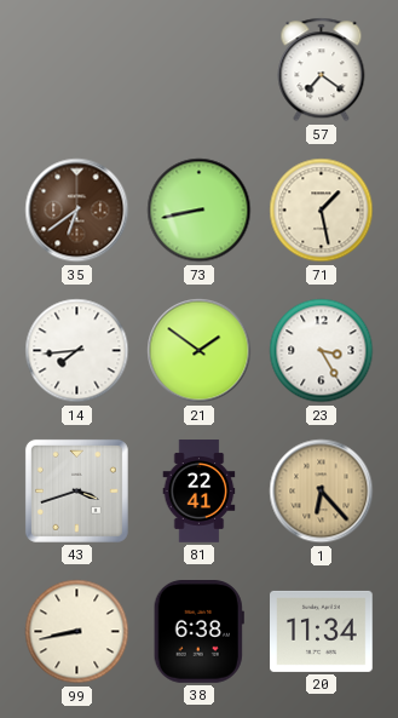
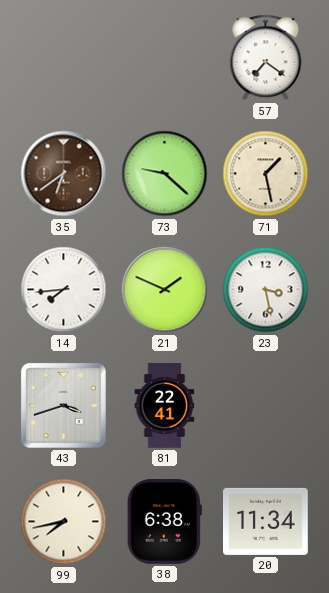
73: 8:43 -> 9:22
21: 1:51 -> 1:49
23: 3:25 -> 3:28
1: 6:23 -> none
99: 8:43 -> 7:43
